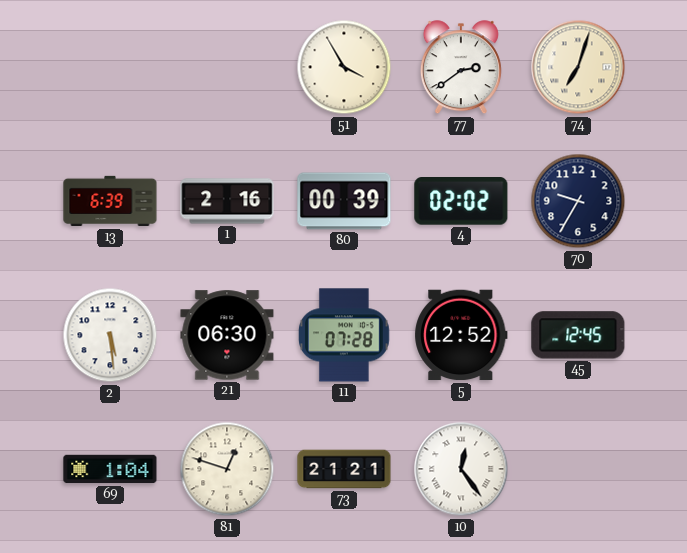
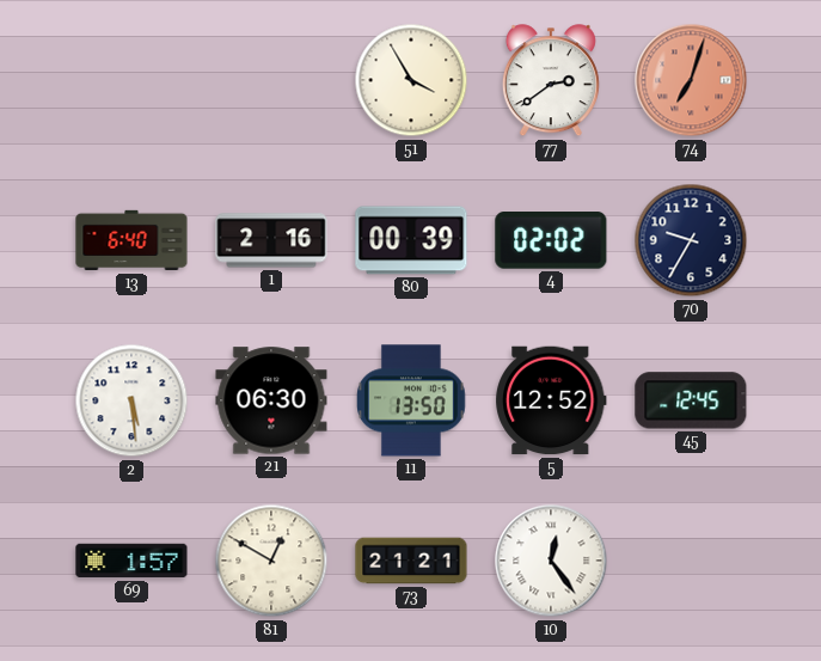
74 dial: cream -> salmon
13: 6:39 -> 6:40
11: 07:28 -> 13:50
69: 1:04 -> 1:57
81: 12:48 -> 12:50
